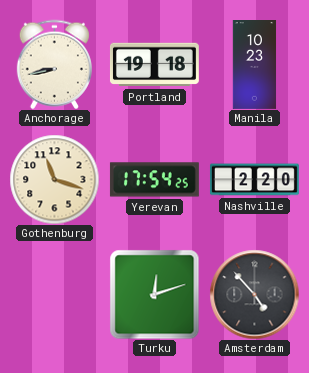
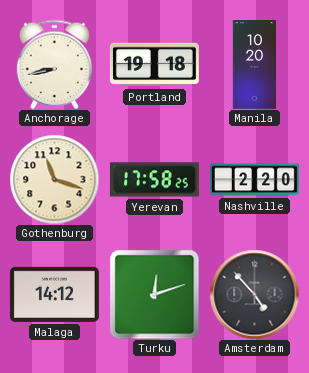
Manila: 10:23 -> 10:20
Yerevan: 17:54 -> 17:58
Malaga: none -> 14:12
